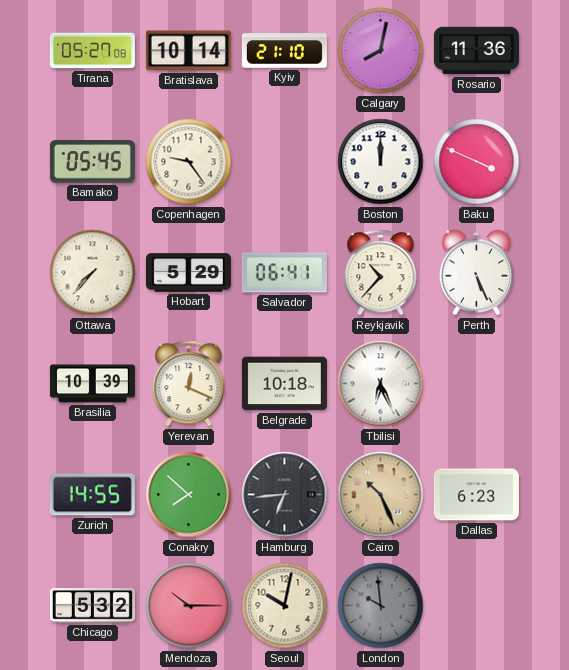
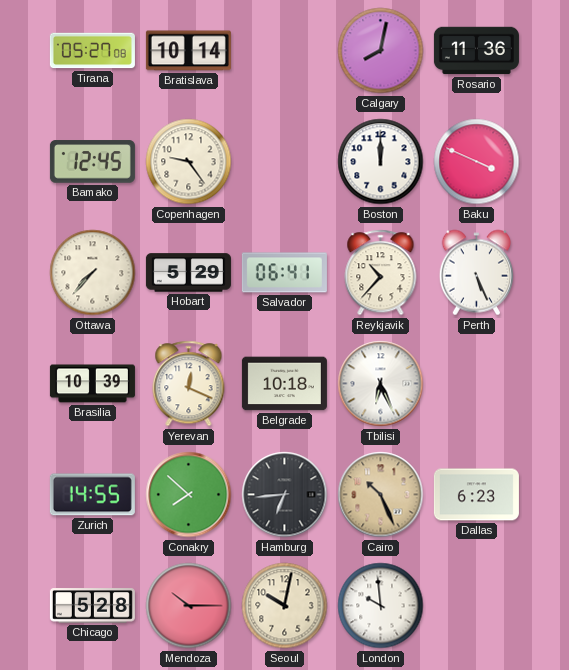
Kyiv: 21:10 -> none
Bamako: 05:45 -> 12:45
Chicago: 5:32 -> 5:28
London dial: grey -> white
